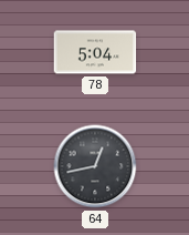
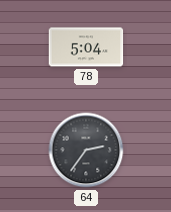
64: 12:43 -> 2:36
